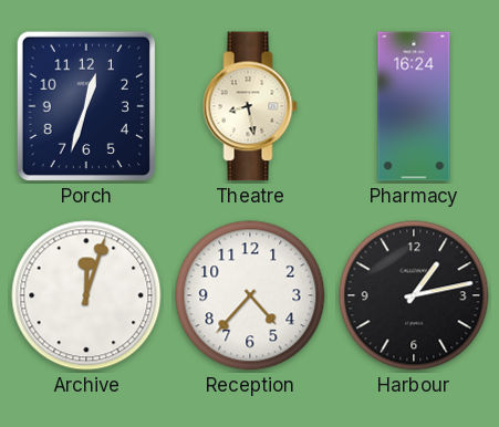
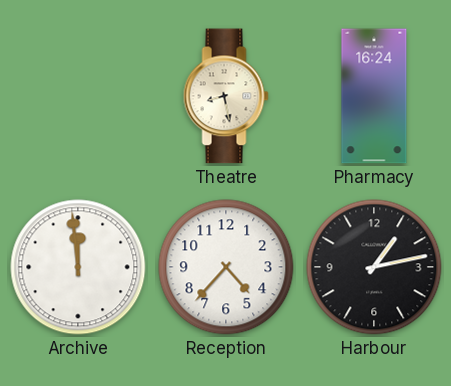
Porch: 12:33 -> none
Archive: 12:03 -> 11:59
